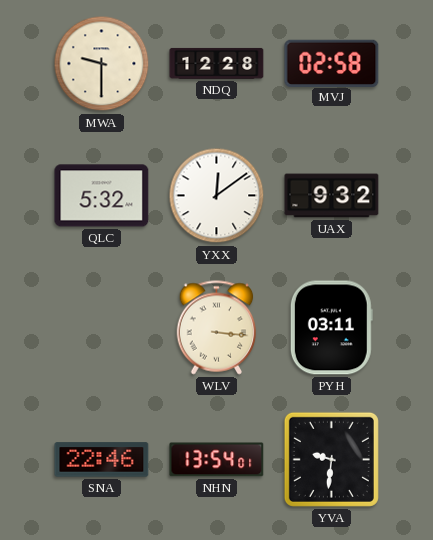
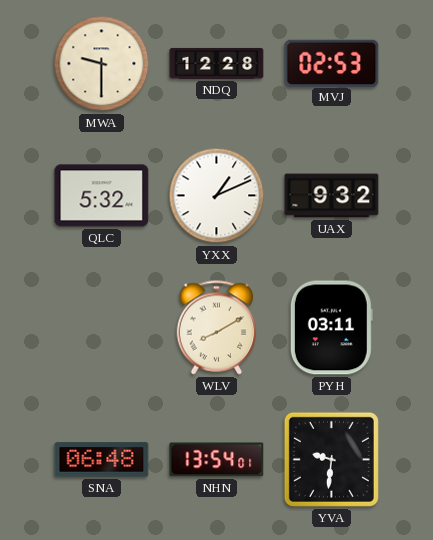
MVJ: 02:58 -> 02:53
YXX: 12:09 -> 1:11
WLV: 3:16 -> 8:10
SNA: 22:46 -> 06:48
